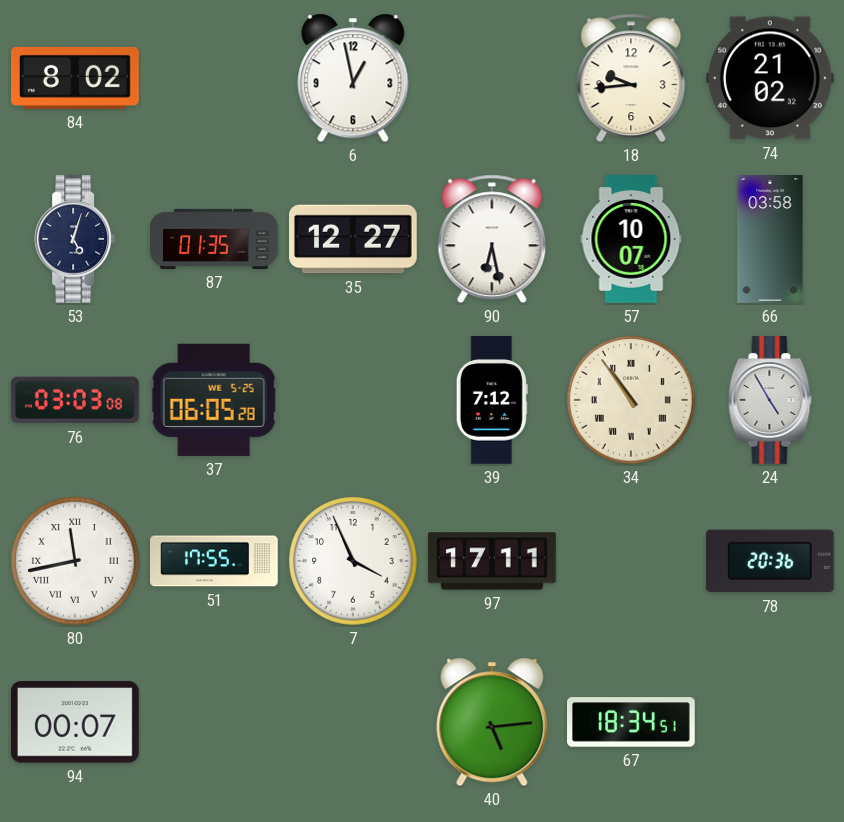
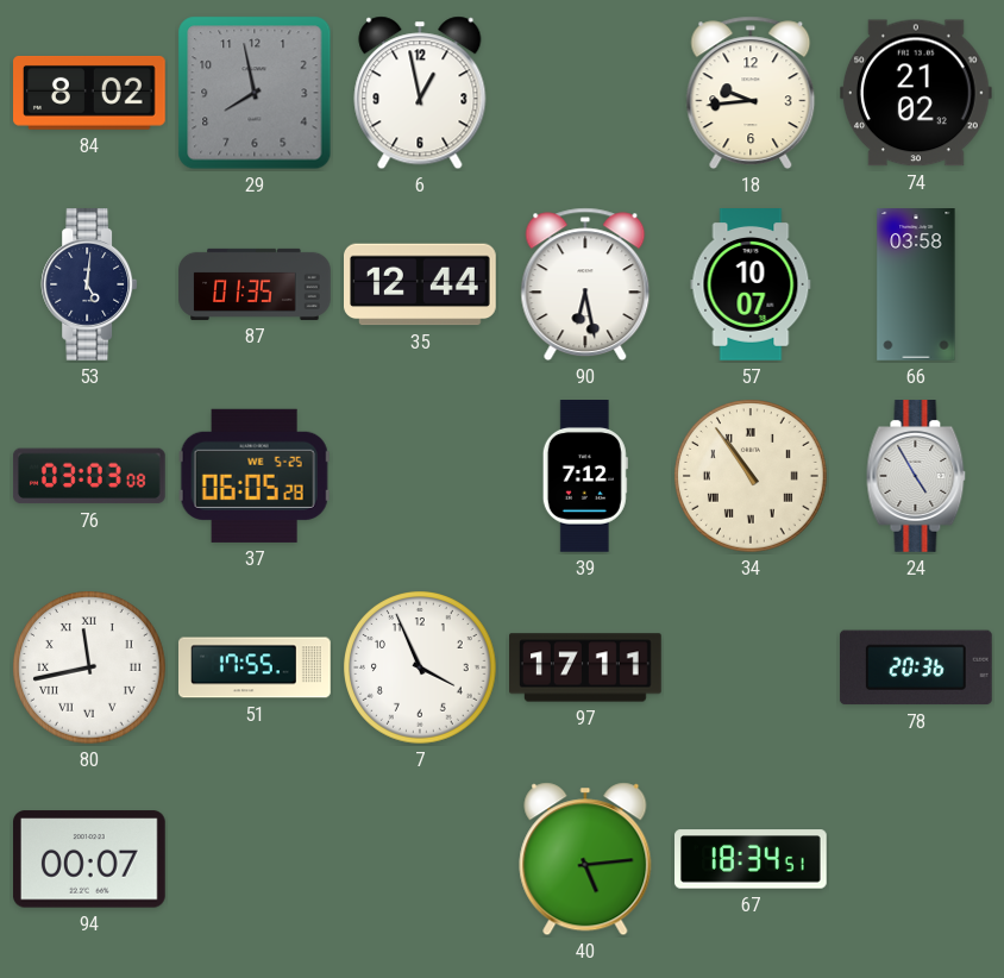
29: none -> 7:58
53: 5:03 -> 5:01
35: 12:27 -> 12:44
